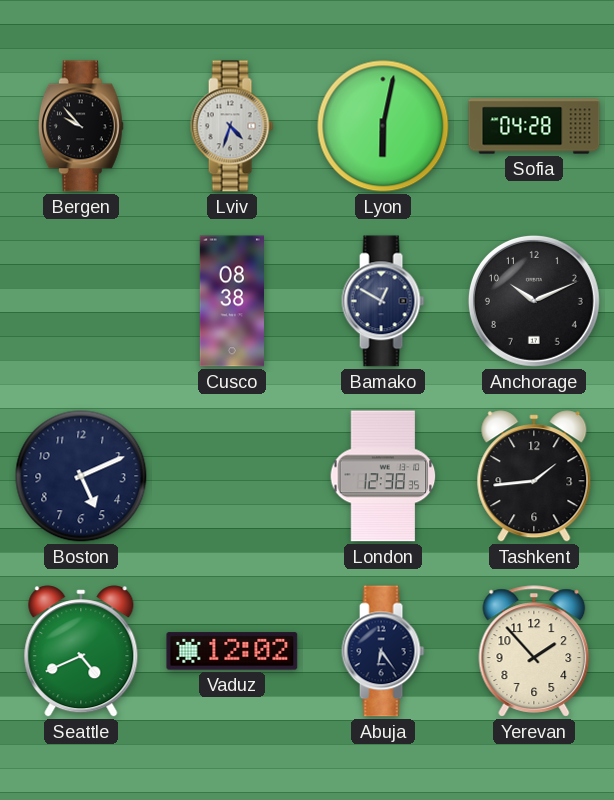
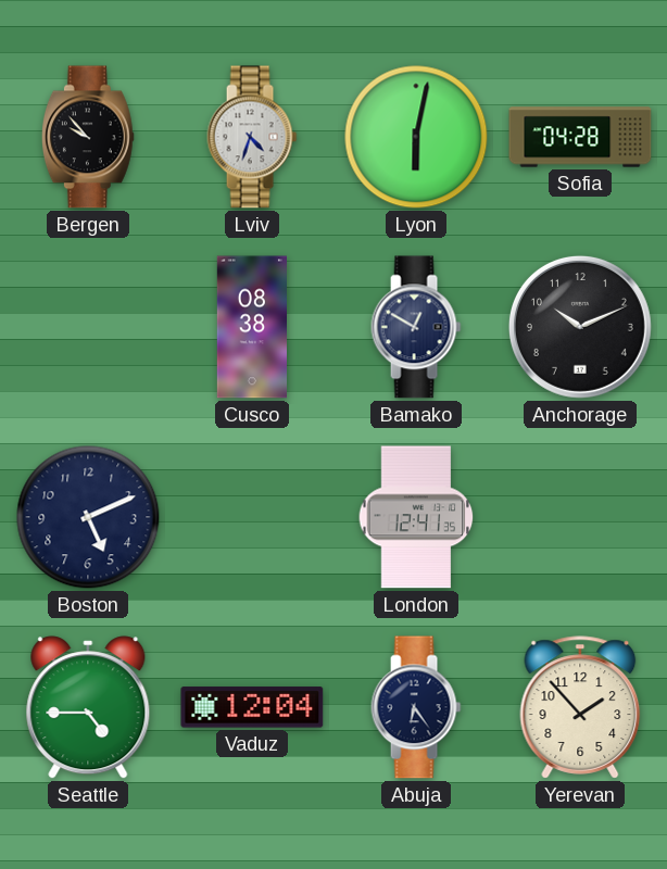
London: 12:38 -> 12:41
Tashkent: 1:44 -> none
Seattle: 4:41 -> 4:45
Vaduz: 12:02 -> 12:04
